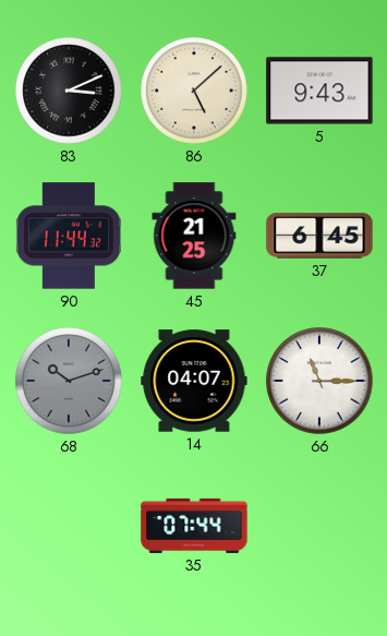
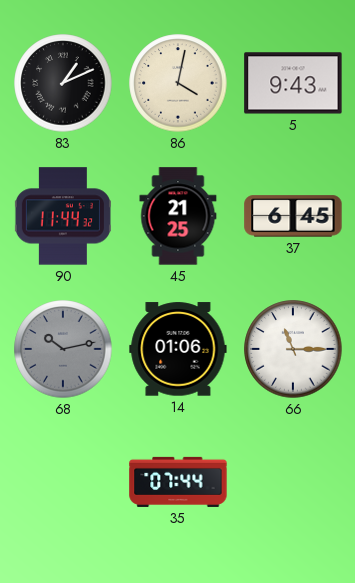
83: 3:11 -> 1:11
86: 5:08 -> 4:02
68: 10:12 -> 10:13
14: 04:07 -> 01:06
